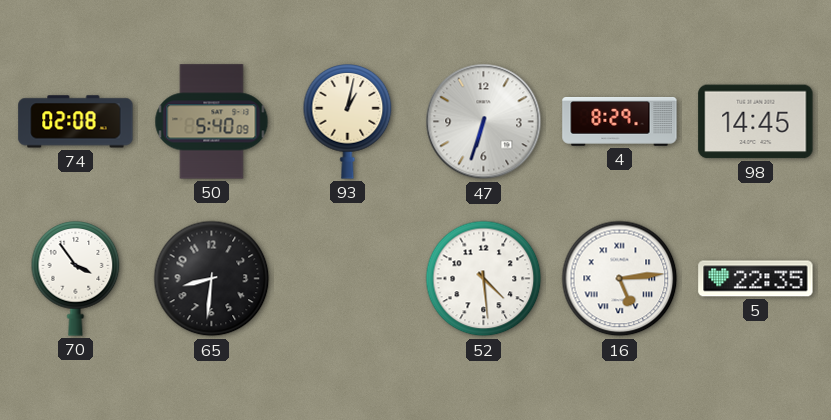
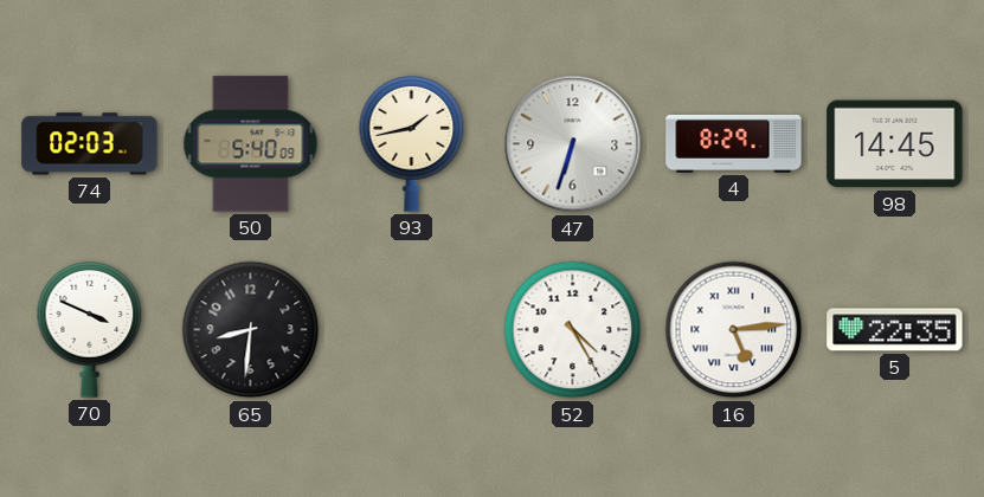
74: 02:08 -> 02:03
93: 1:02 -> 1:43
70: 3:54 -> 3:49
52: 4:29 -> 4:25
